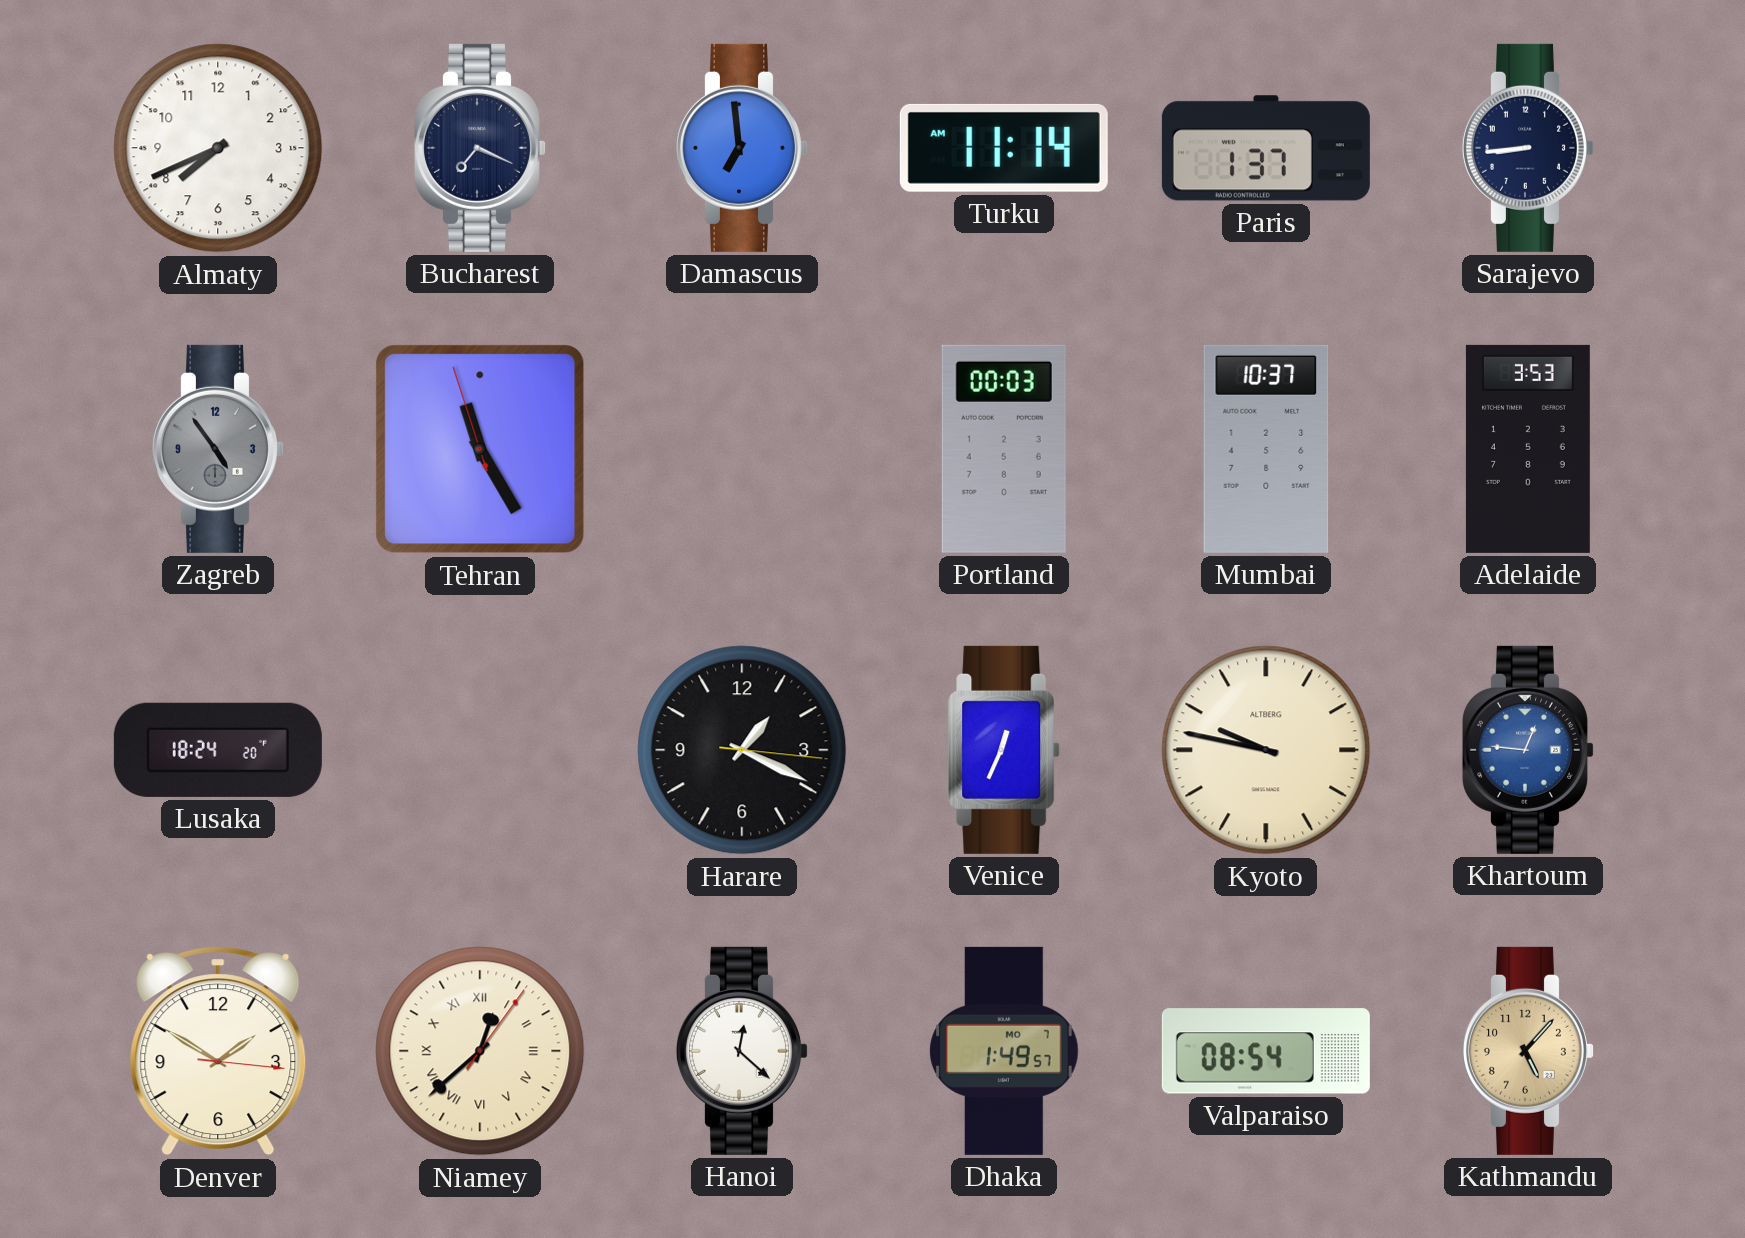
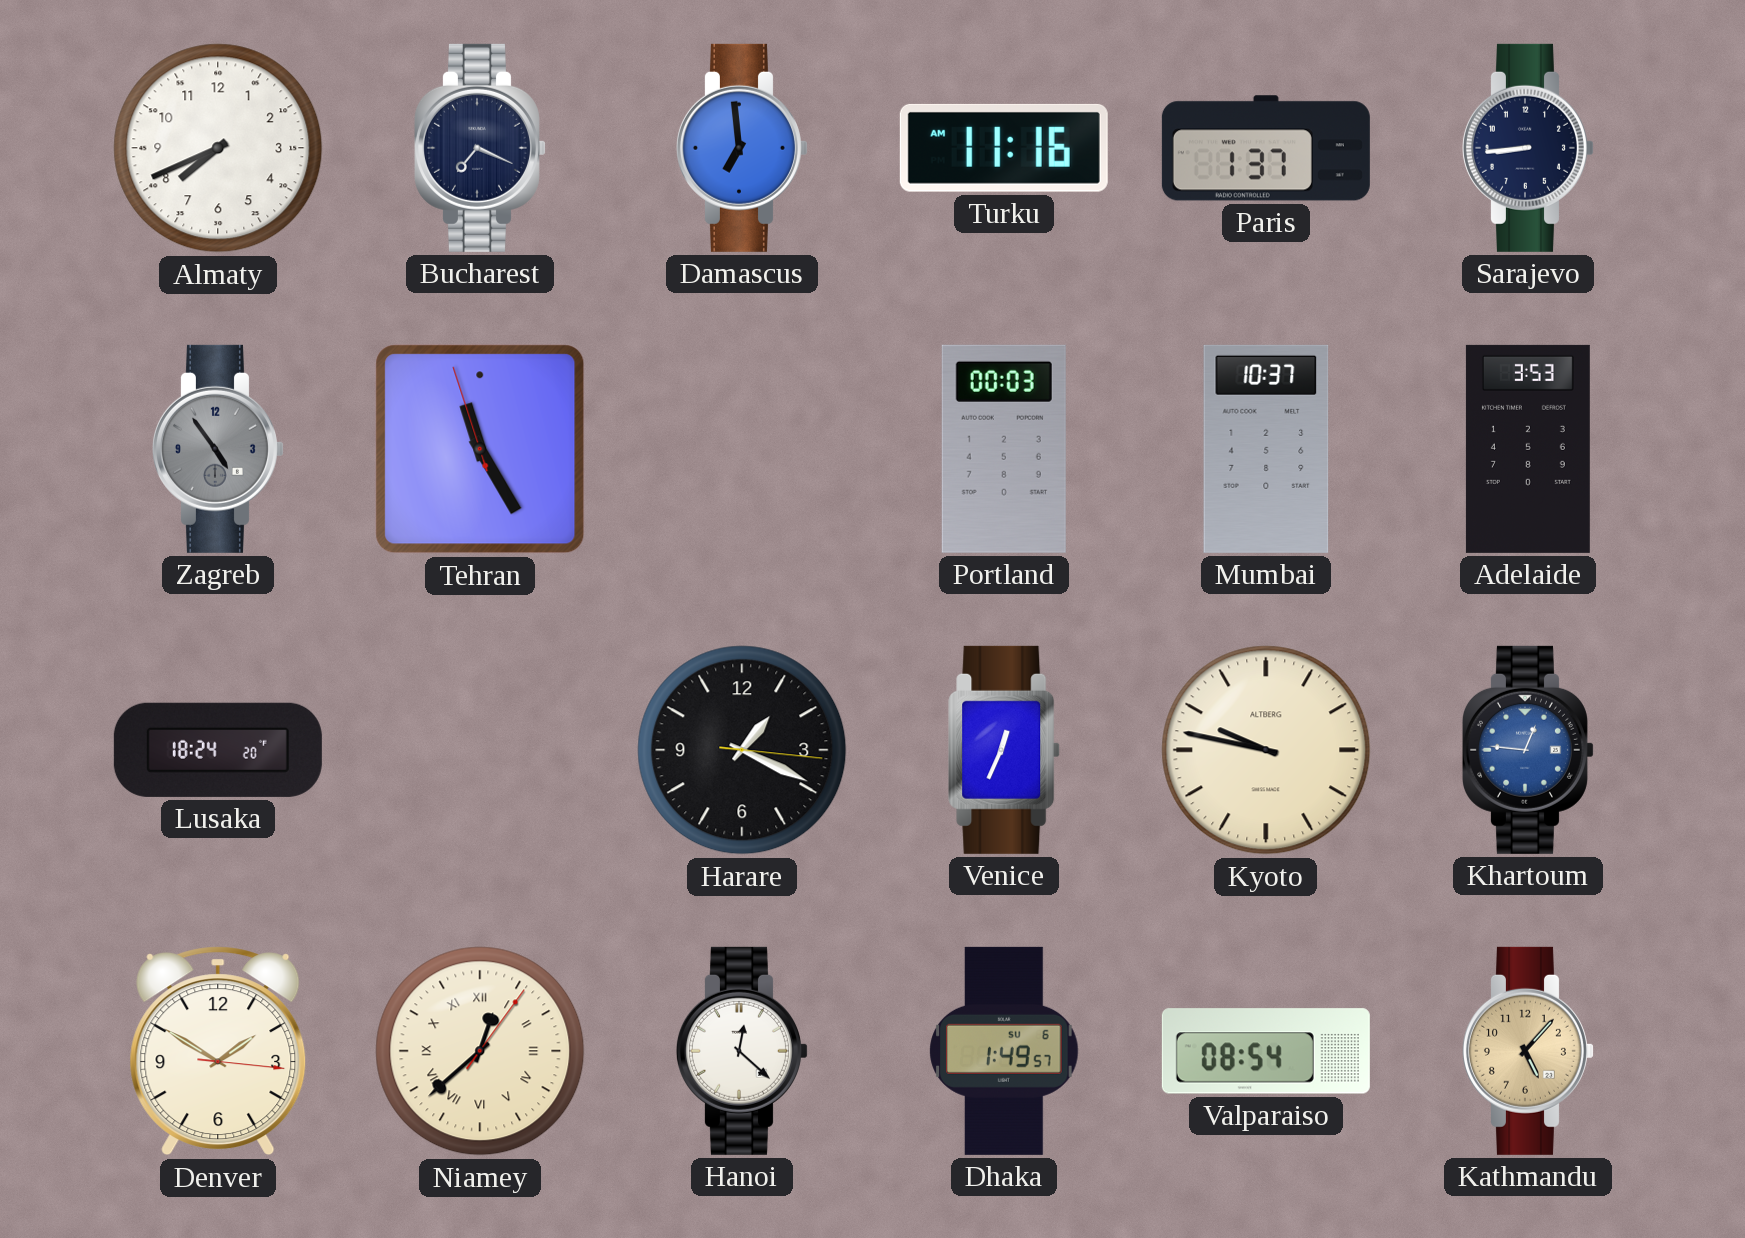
Turku: 11:14 -> 11:16
Dhaka date: MO 7 -> SU 6
